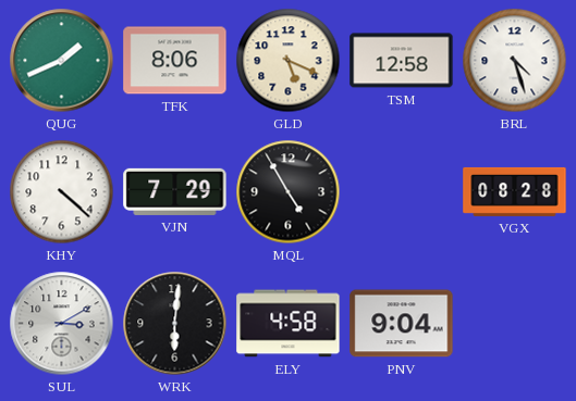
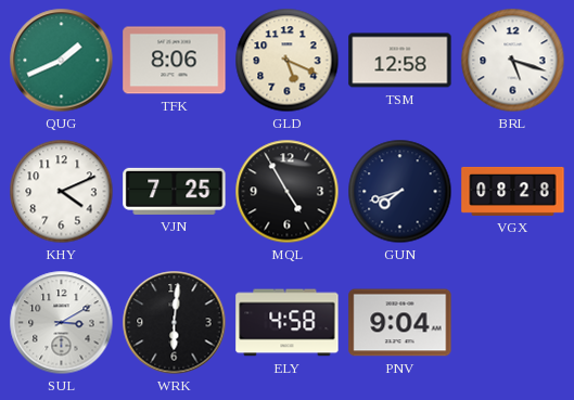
BRL: 4:27 -> 5:18
KHY: 4:22 -> 4:11
VJN: 7:29 -> 7:25
GUN: none -> 7:42
